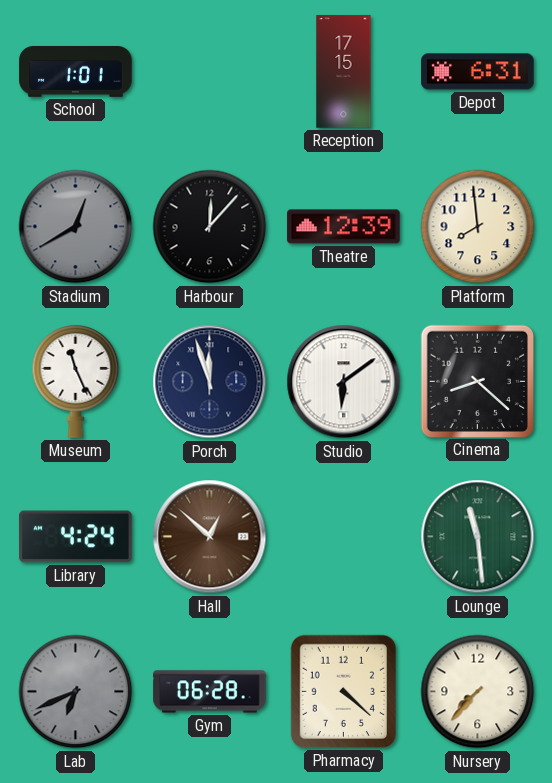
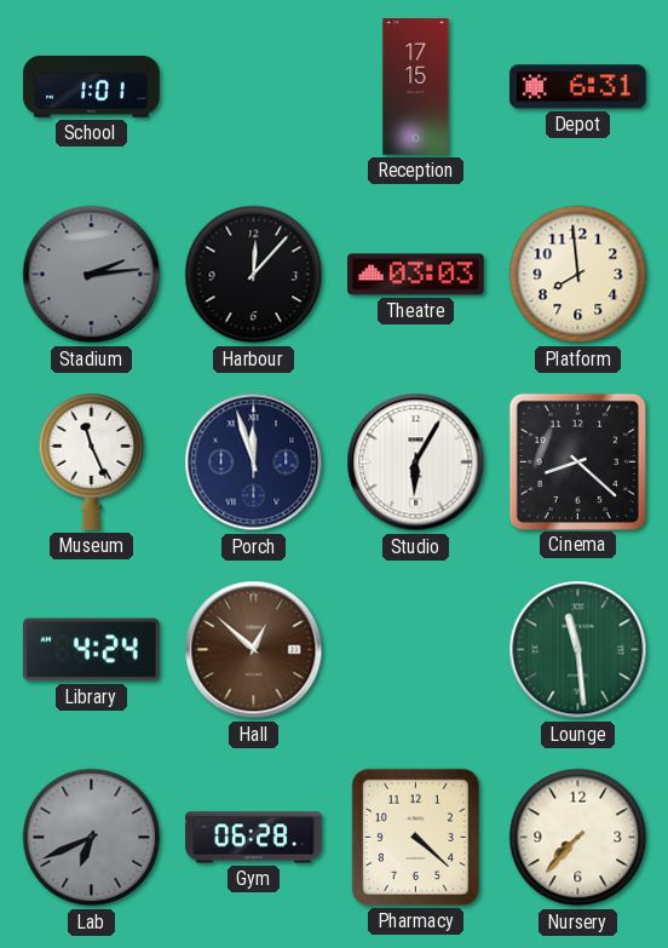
Stadium: 12:40 -> 2:14
Theatre: 12:39 -> 03:03
Studio: 6:09 -> 6:05
